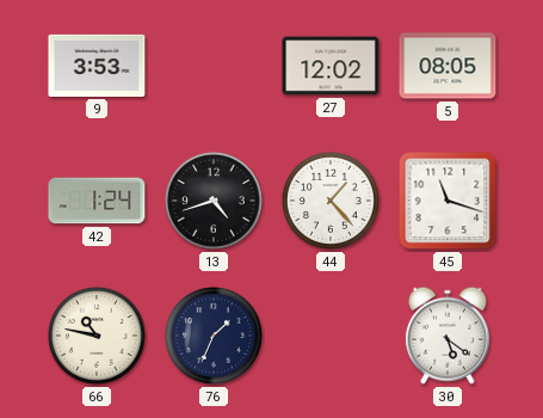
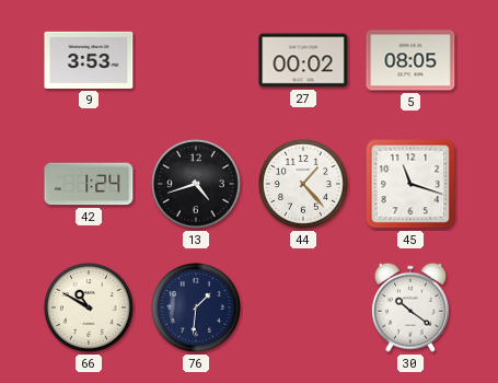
27: 12:02 -> 00:02
66: 10:47 -> 10:50
76: 1:34 -> 1:31
30: 5:21 -> 10:21
